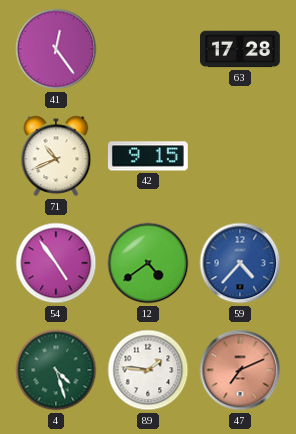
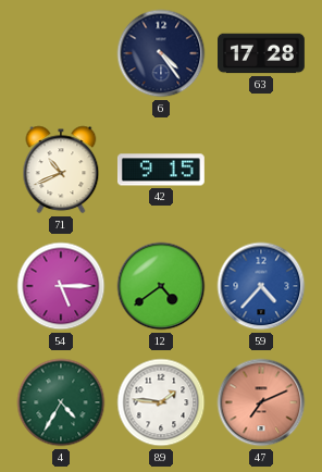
41: 12:24 -> none
6: none -> 4:24
54: 4:54 -> 5:15
4: 4:27 -> 4:35
